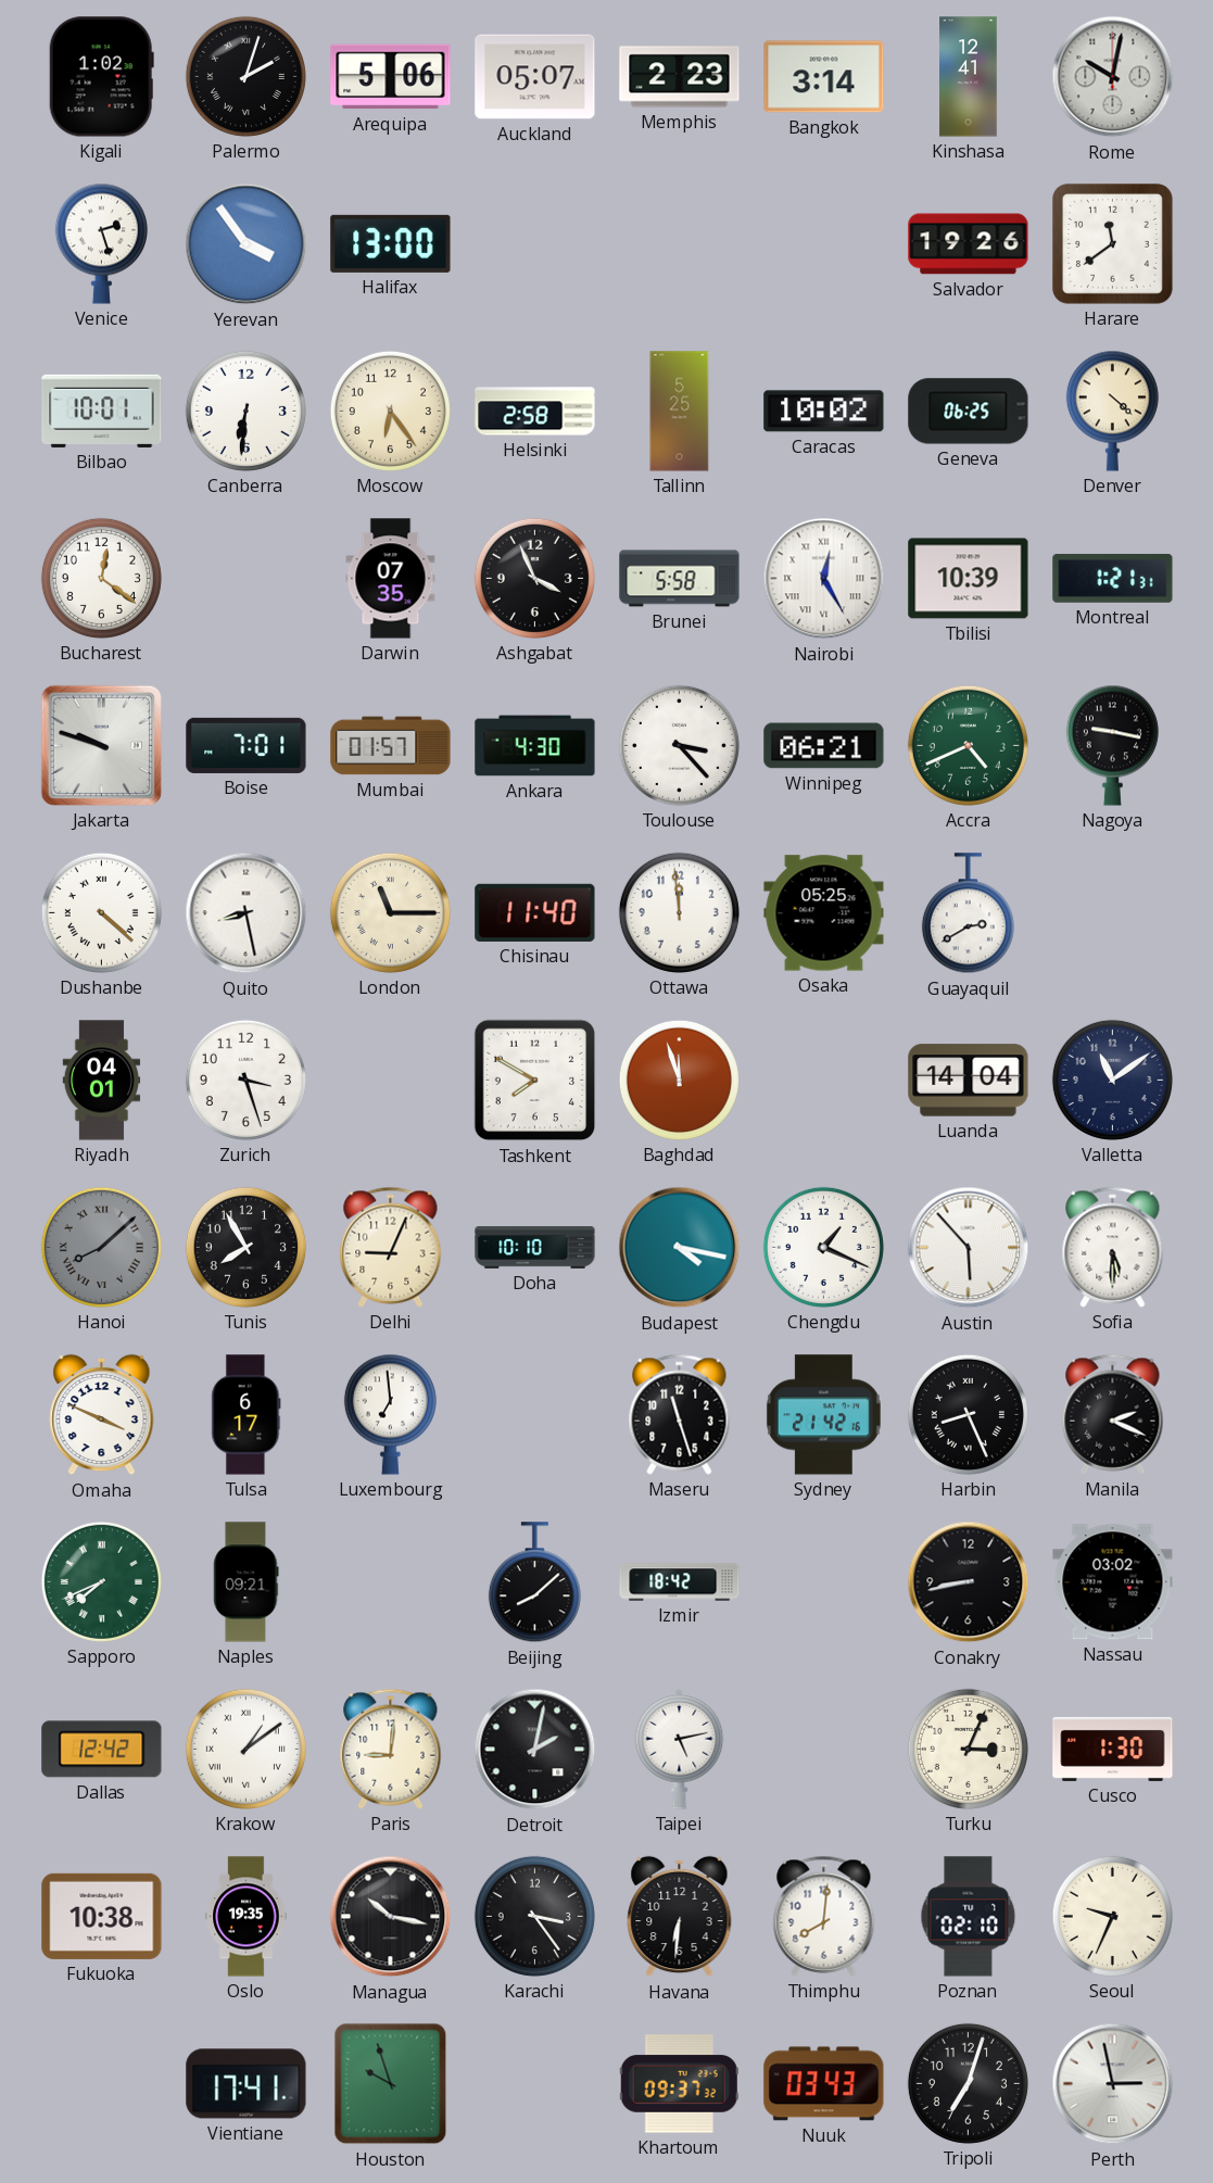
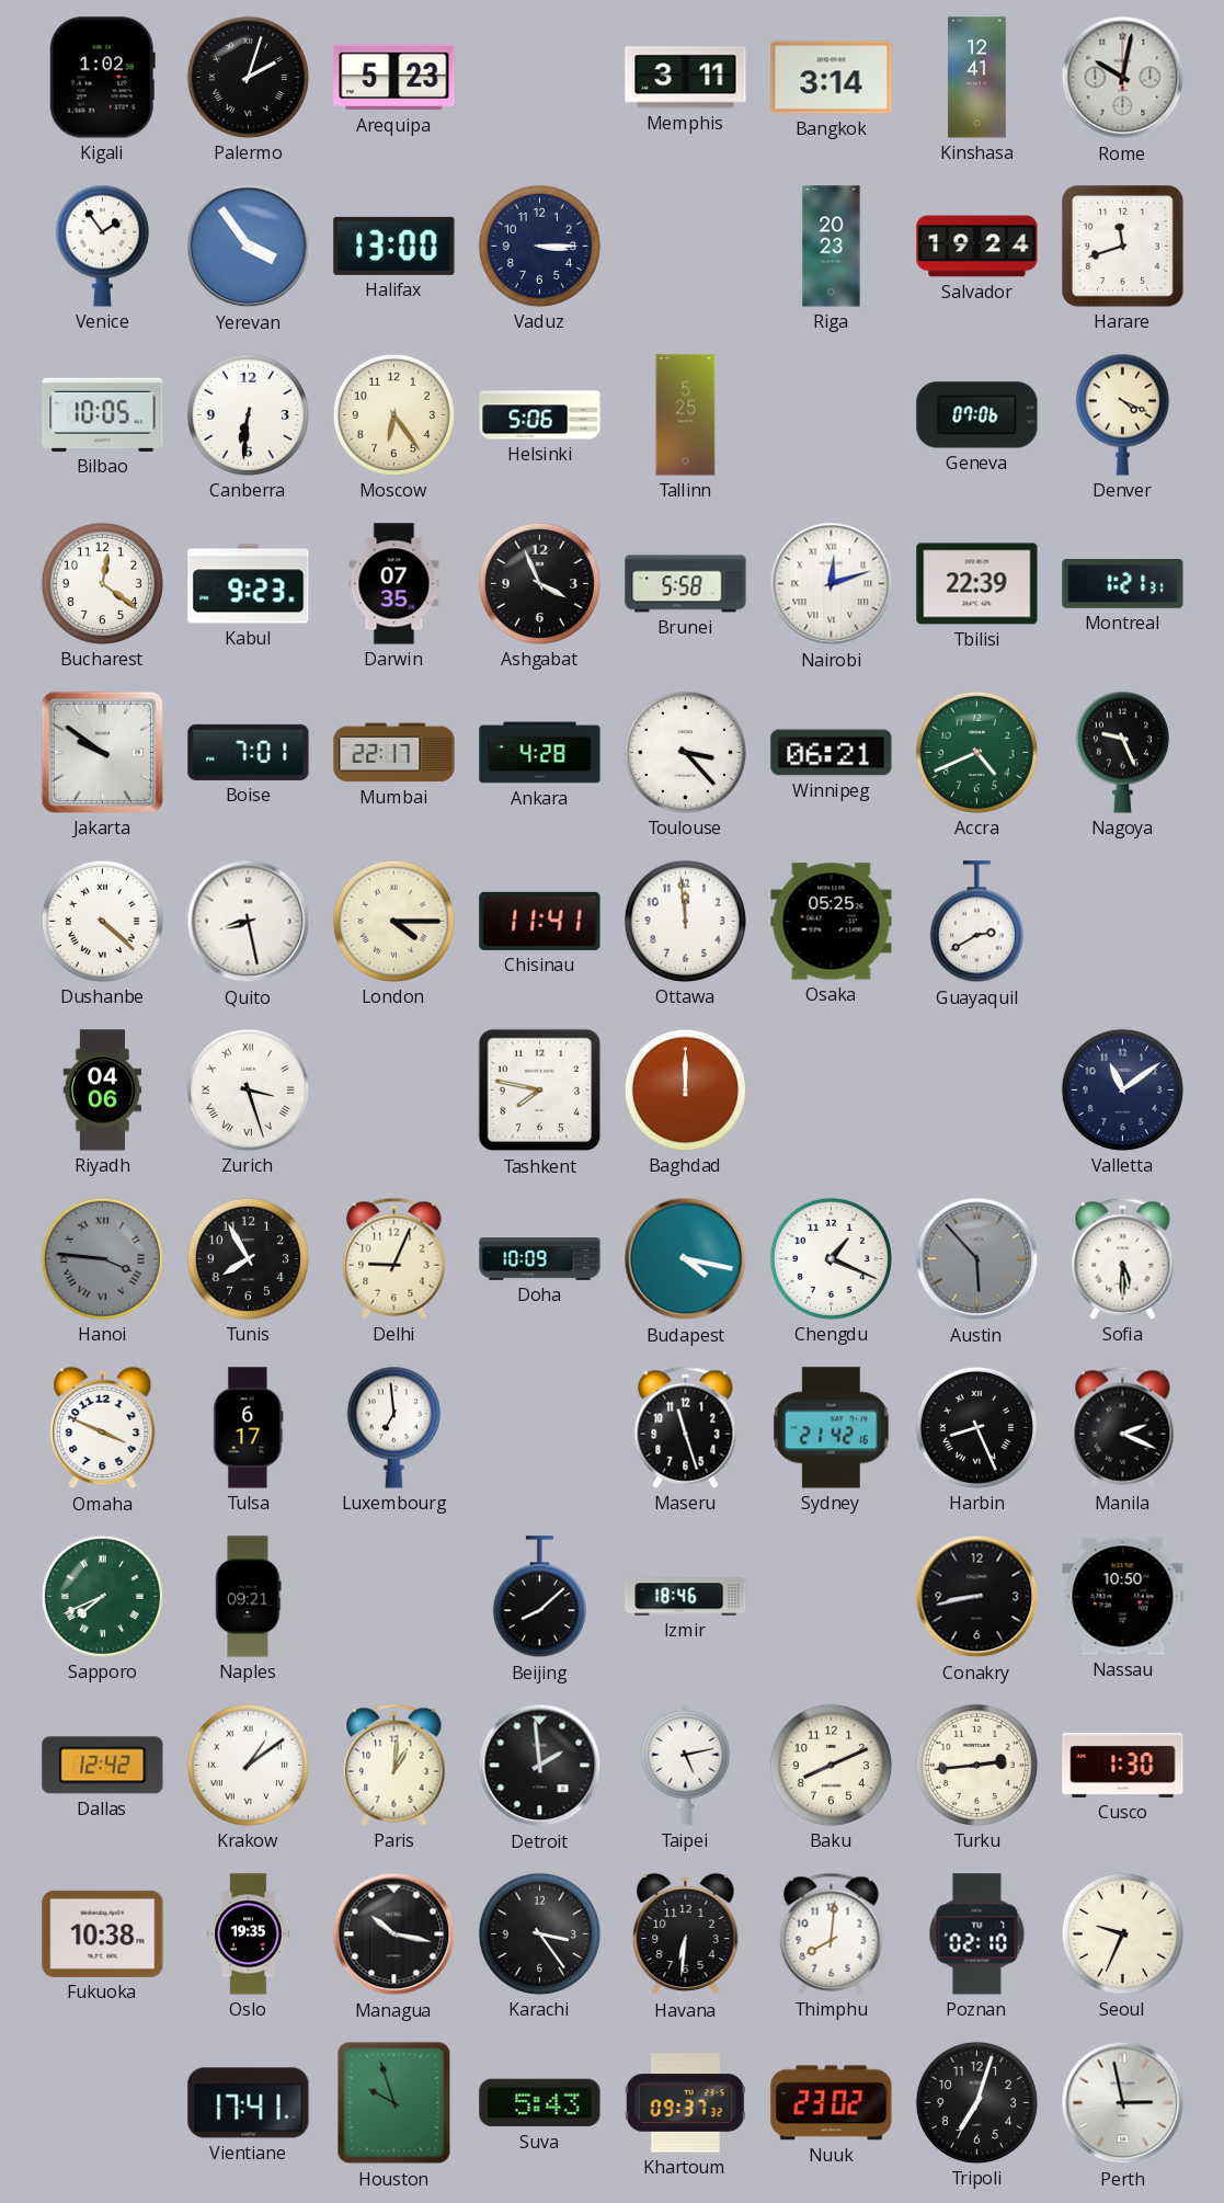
Arequipa: 5:06 -> 5:23
Auckland: 05:07 -> none
Memphis: 2:23 -> 3:11
Venice: 2:27 -> 1:54
Vaduz: none -> 3:15
Riga: none -> 20:23
Salvador: 19:26 -> 19:24
Harare: 11:39 -> 11:42
Bilbao: 10:01 -> 10:05
Helsinki: 2:58 -> 5:06
Caracas: 10:02 -> none
Geneva: 06:25 -> 07:06
Denver: 4:22 -> 4:19
Kabul: none -> 9:23
Nairobi: 12:25 -> 12:12
Tbilisi: 10:39 -> 22:39
Jakarta: 9:48 -> 9:51
Mumbai: 01:57 -> 22:17
Ankara: 4:30 -> 4:28
Nagoya: 9:17 -> 9:26
London: 11:15 -> 4:15
Chisinau: 11:40 -> 11:41
Riyadh: 04:01 -> 04:06
Zurich numerals: Arabic -> Roman
Tashkent: 7:50 -> 7:47
Baghdad: 11:57 -> 12:00
Luanda: 14:04 -> none
Hanoi: 8:08 -> 3:46
Doha: 10:10 -> 10:09
Austin dial: white -> grey
Izmir: 18:42 -> 18:46
Nassau: 03:02 -> 10:50
Paris: 9:01 -> 1:01
Detroit: 2:02 -> 1:59
Baku: none -> 8:11
Turku: 3:04 -> 2:44
Suva: none -> 5:43
Nuuk: 03:43 -> 23:02
